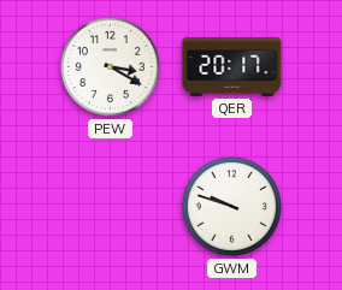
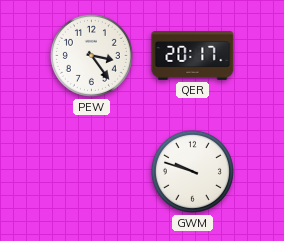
PEW: 3:20 -> 3:24
